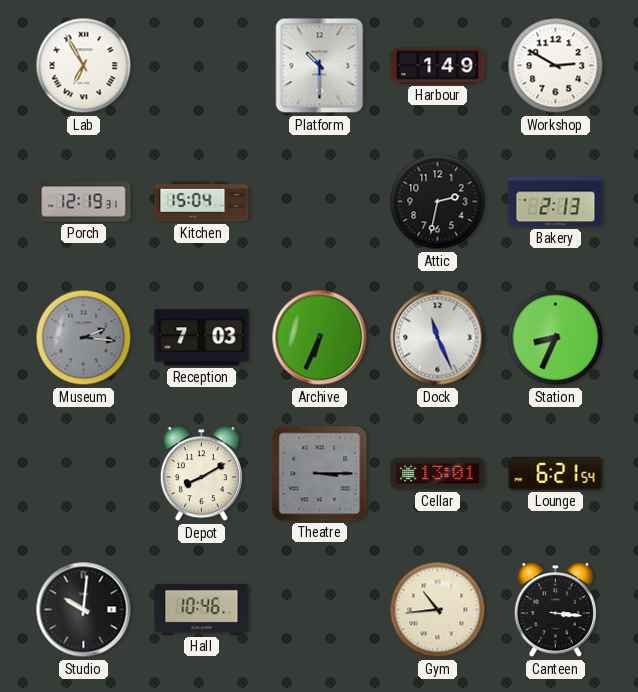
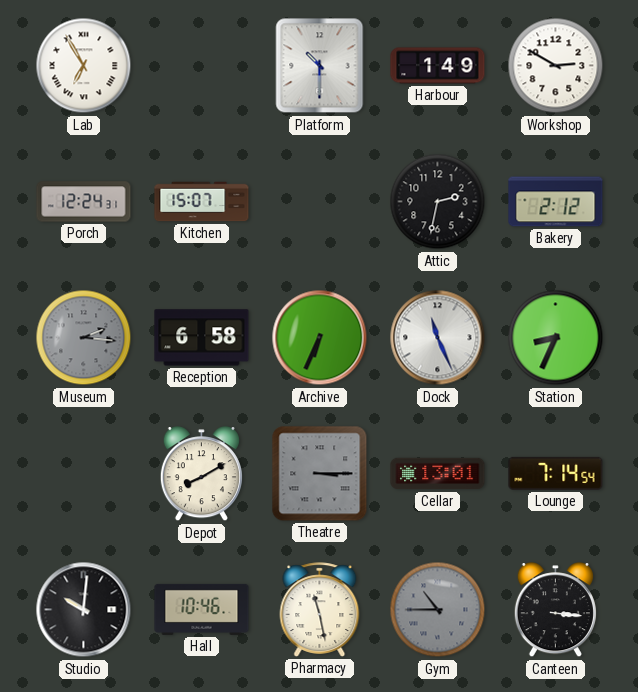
Porch: 12:19 -> 12:24
Kitchen: 15:04 -> 15:07
Bakery: 2:13 -> 2:12
Reception: 7:03 -> 6:58
Lounge: 6:21 -> 7:14
Pharmacy: none -> 11:28
Gym: 10:44 -> 10:45
Gym dial: cream -> grey
